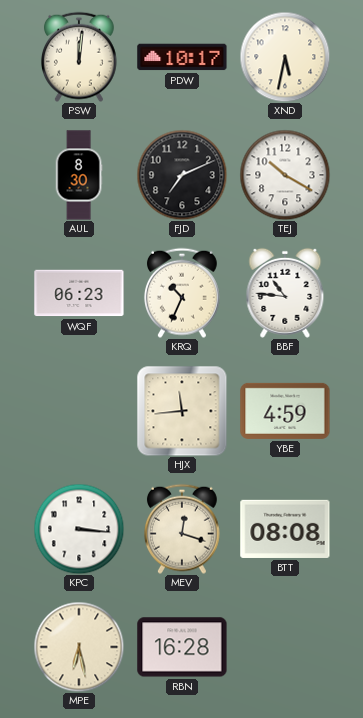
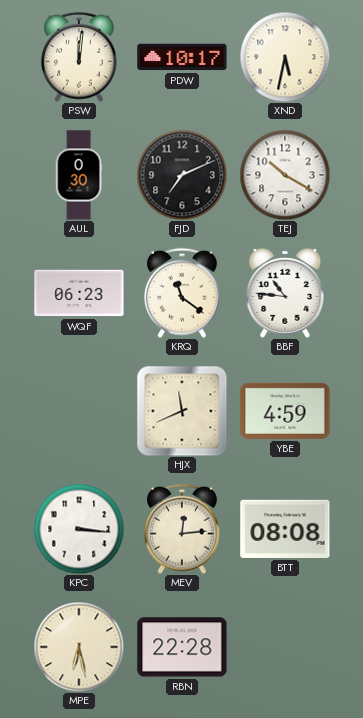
AUL: 8:30 -> 0:30
KRQ: 10:34 -> 11:21
HJX: 11:44 -> 11:41
MEV: 12:18 -> 12:14
RBN: 16:28 -> 22:28
